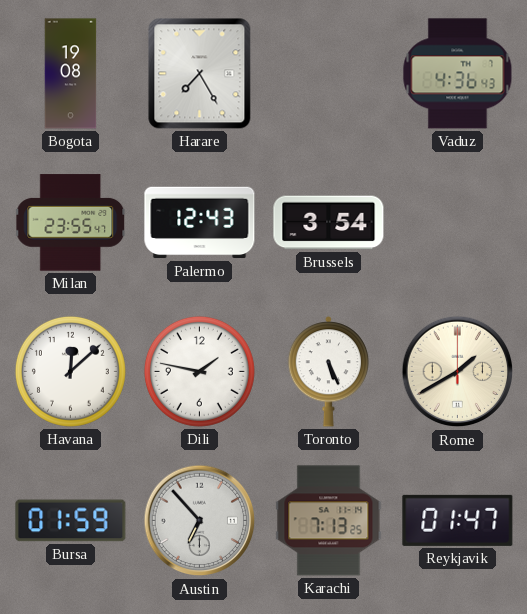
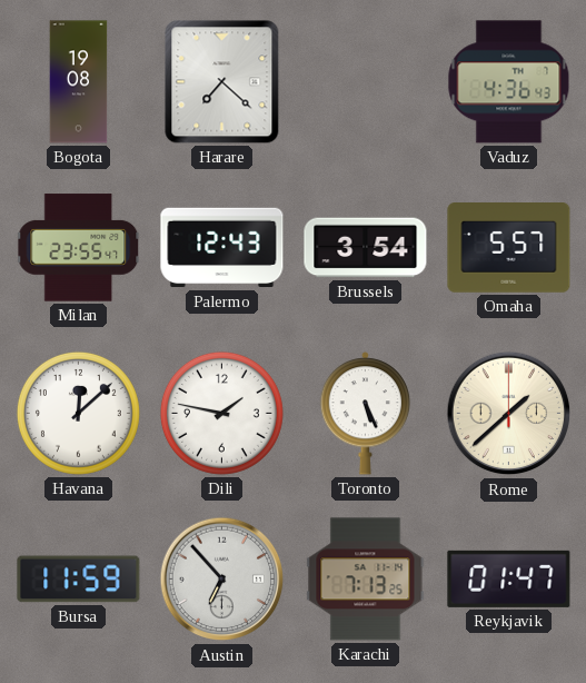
Harare: 7:25 -> 7:22
Omaha: none -> 5:57
Rome: 1:40 -> 1:38
Bursa: 01:59 -> 11:59
